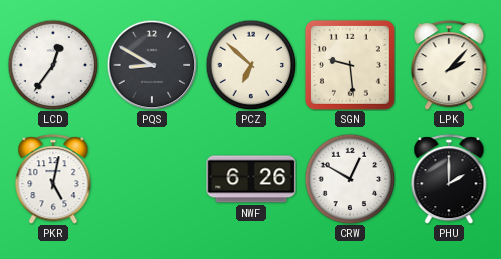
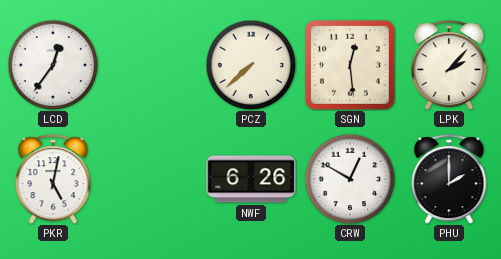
PQS: 8:50 -> none
PCZ: 6:52 -> 7:38
SGN: 9:29 -> 12:29
